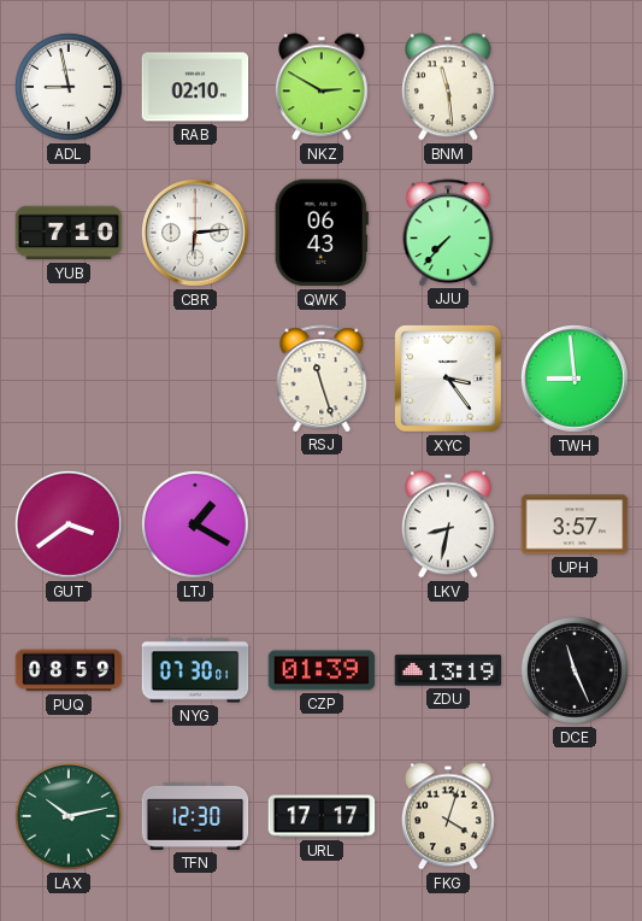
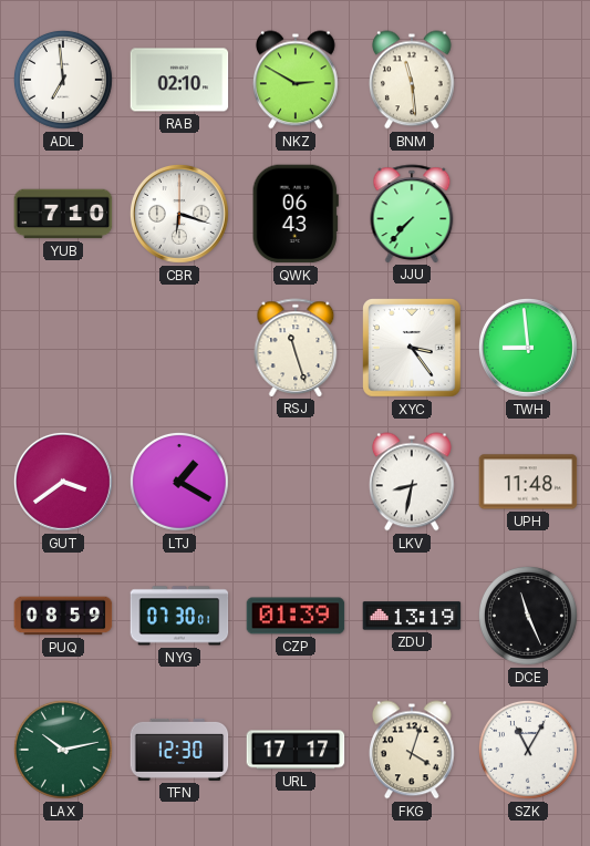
ADL: 8:58 -> 6:59
CBR: 6:14 -> 6:18
UPH: 3:57 -> 11:48
SZK: none -> 11:05
